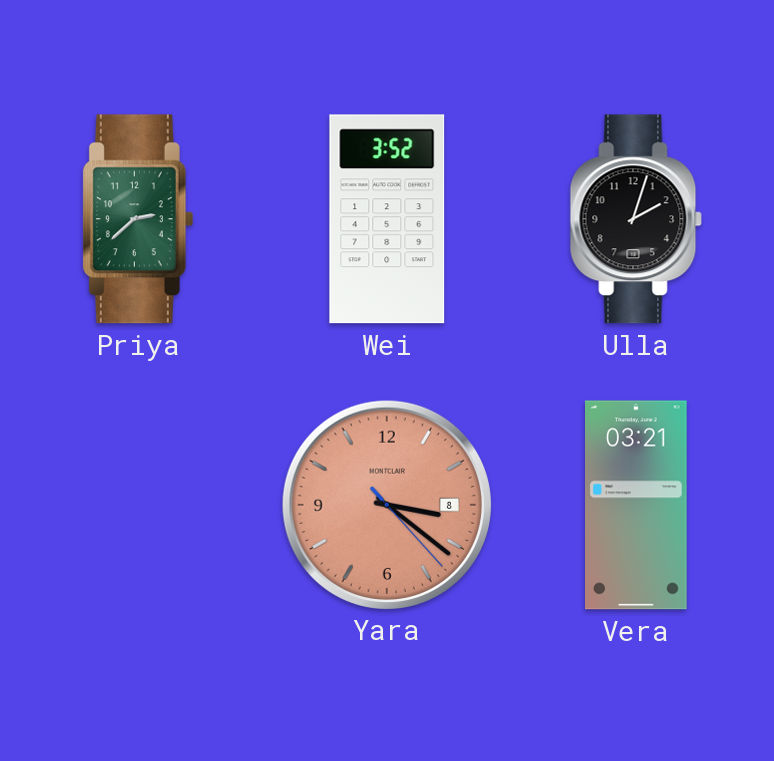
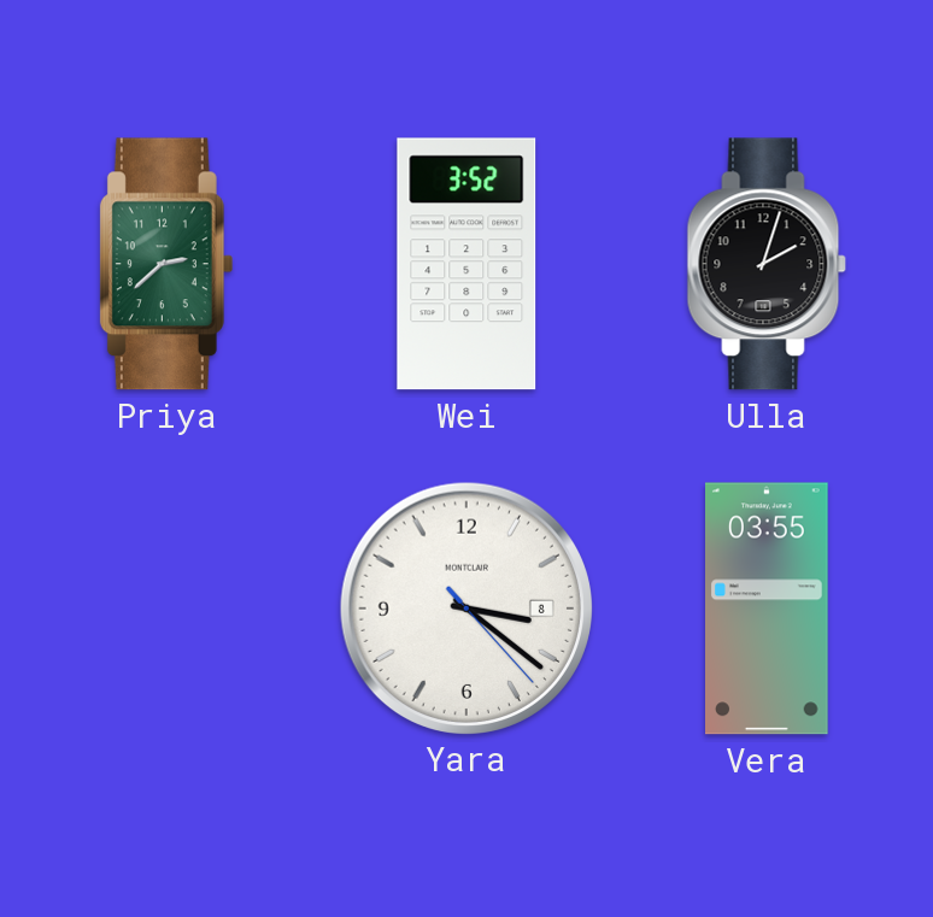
Yara dial: salmon -> white
Vera: 03:21 -> 03:55
